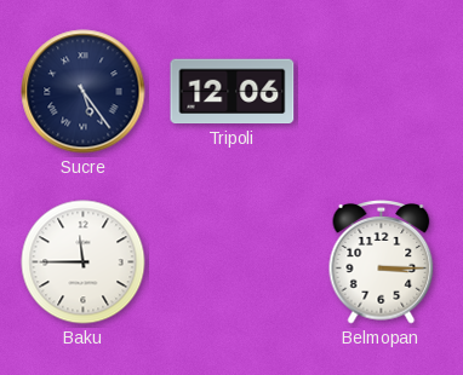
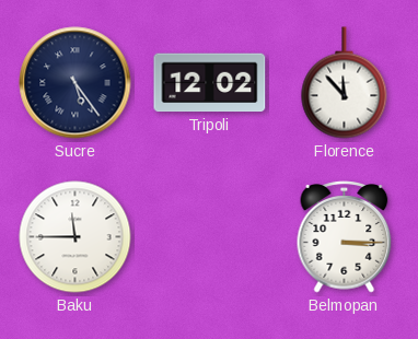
Tripoli: 12:06 -> 12:02
Florence: none -> 11:53
